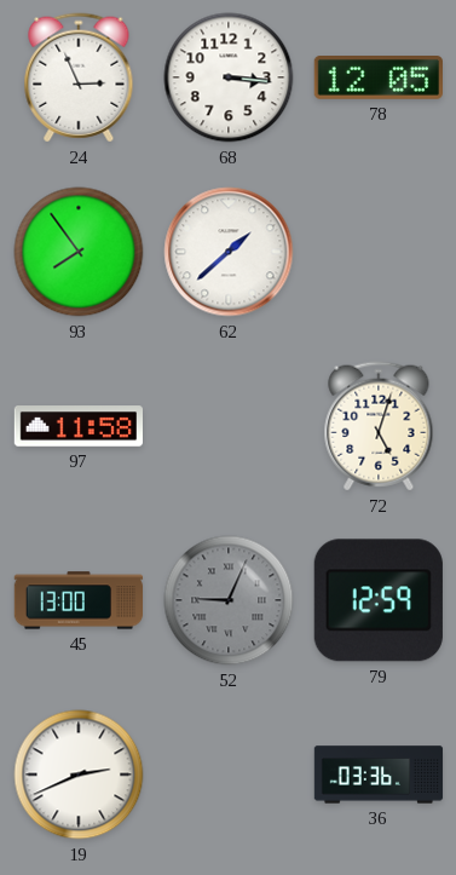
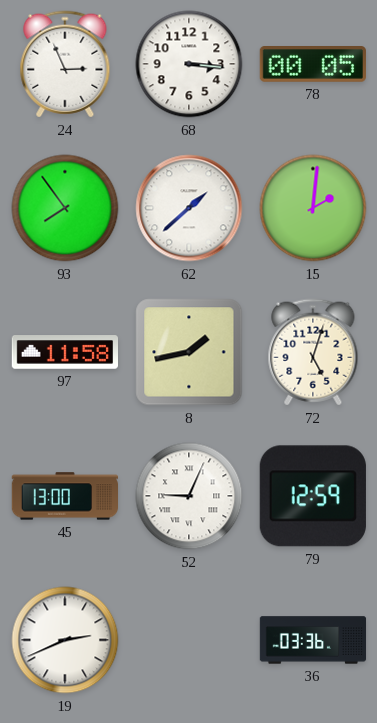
78: 12:05 -> 00:05
15: none -> 2:01
8: none -> 1:43
52 dial: grey -> white
